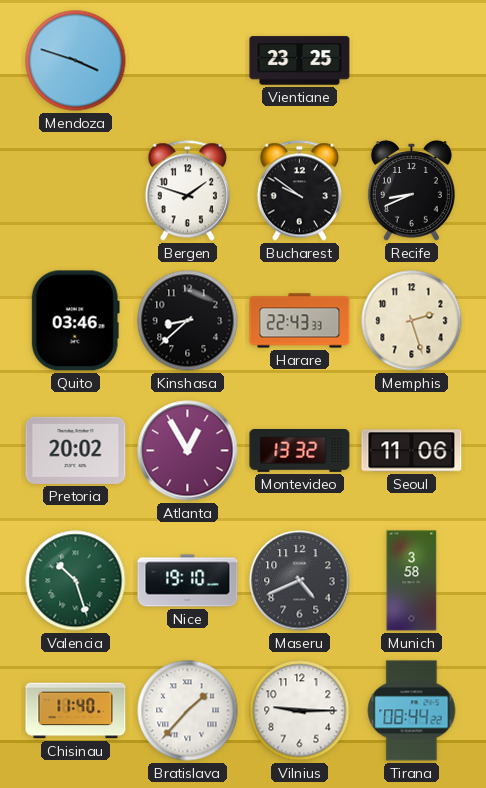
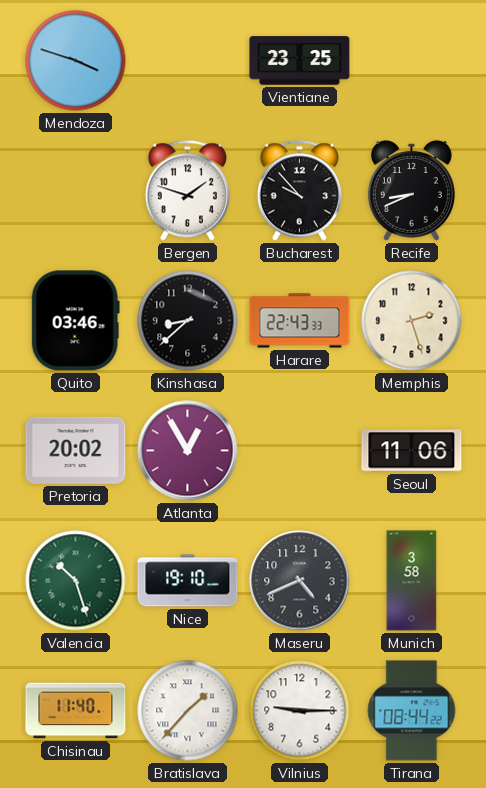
Bucharest: 9:51 -> 9:53
Montevideo: 13:32 -> none
